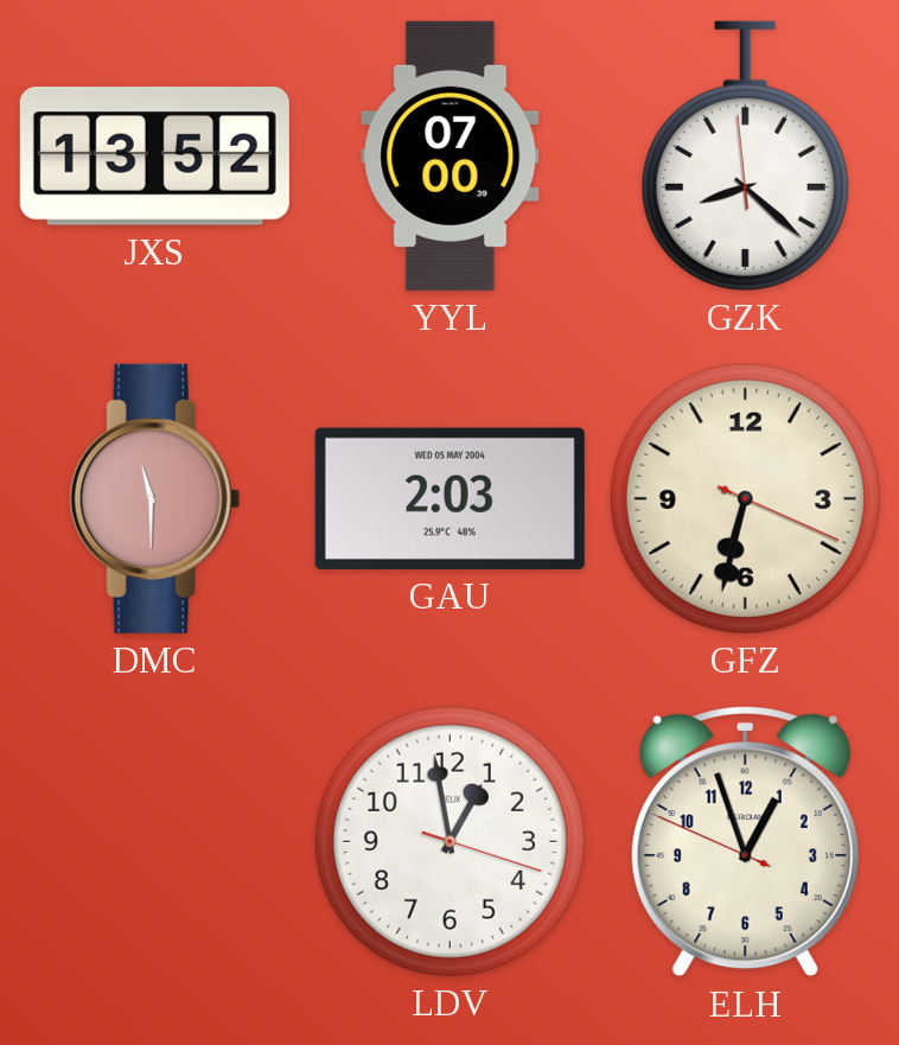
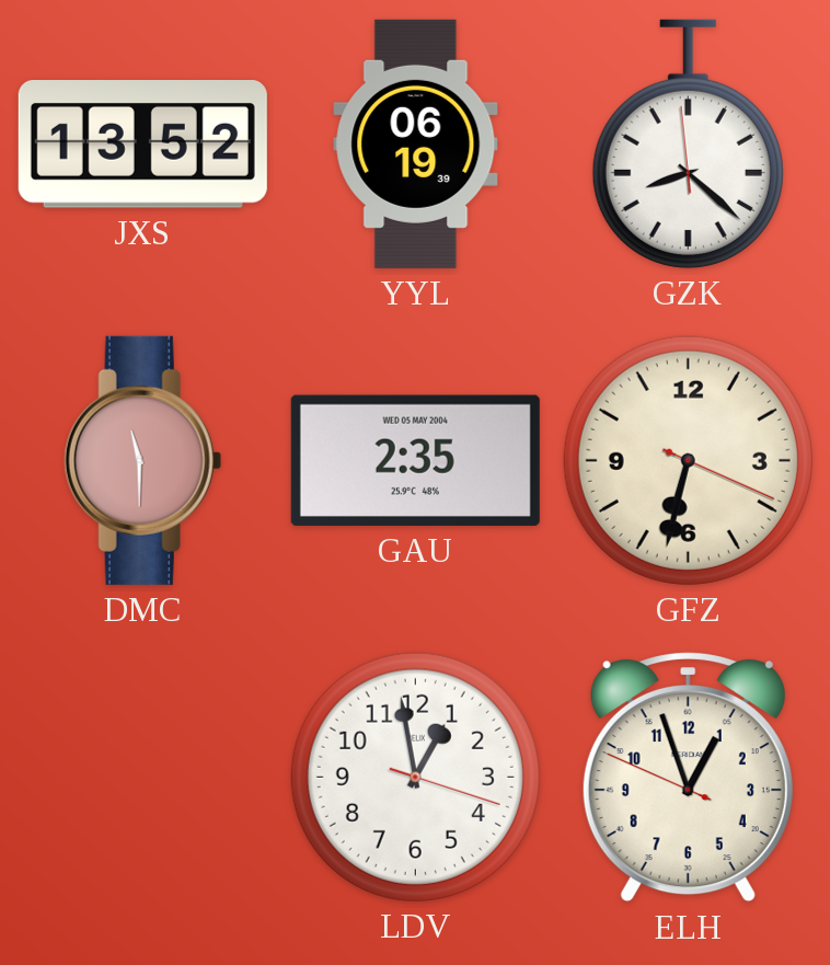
YYL: 07:00 -> 06:19
GAU: 2:03 -> 2:35
